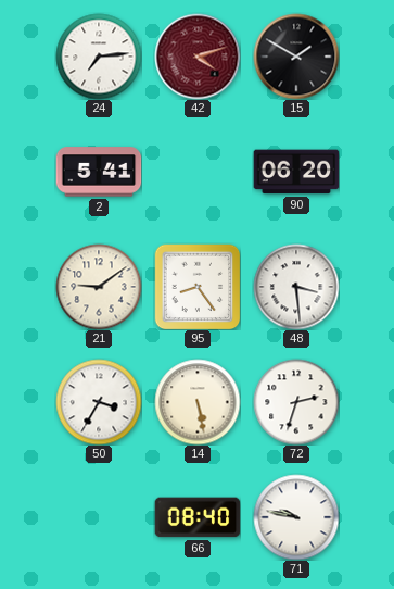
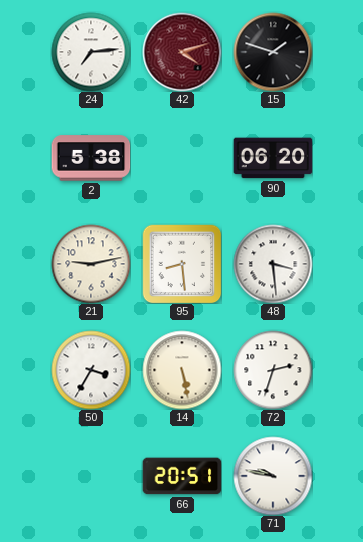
15: 1:50 -> 1:48
2: 5:41 -> 5:38
21: 9:09 -> 9:13
95: 8:24 -> 8:29
66: 08:40 -> 20:51
